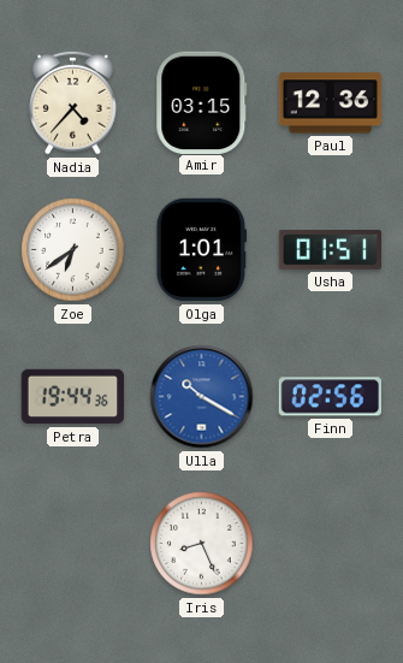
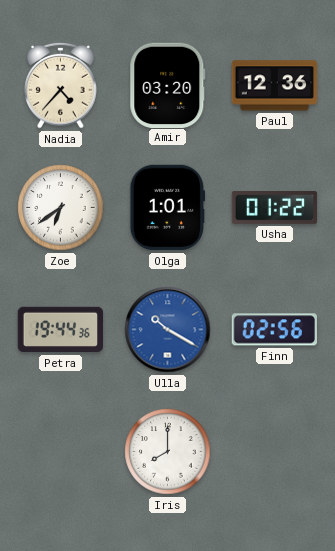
Amir: 03:15 -> 03:20
Usha: 01:51 -> 01:22
Iris: 8:26 -> 8:00
